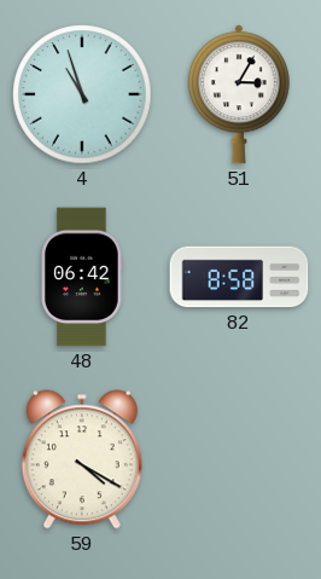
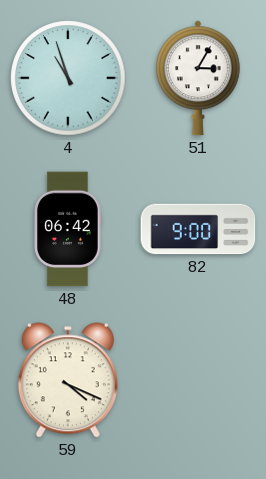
82: 8:58 -> 9:00
59: 4:20 -> 4:19
